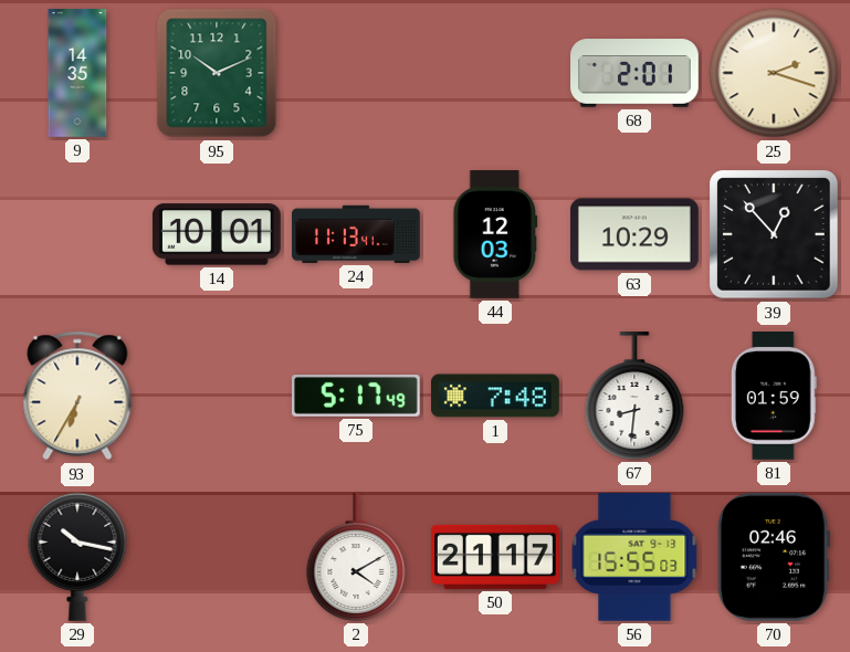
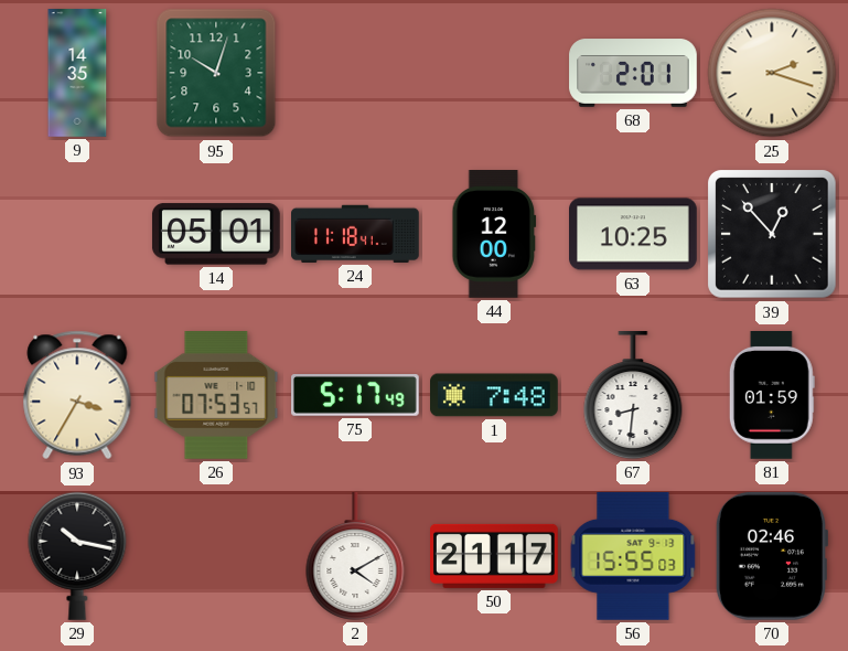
95: 10:11 -> 10:03
14: 10:01 -> 05:01
24: 11:13 -> 11:18
44: 12:03 -> 12:00
63: 10:29 -> 10:25
93: 6:35 -> 3:35
26: none -> 07:53
